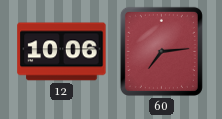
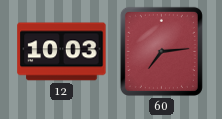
12: 10:06 -> 10:03
